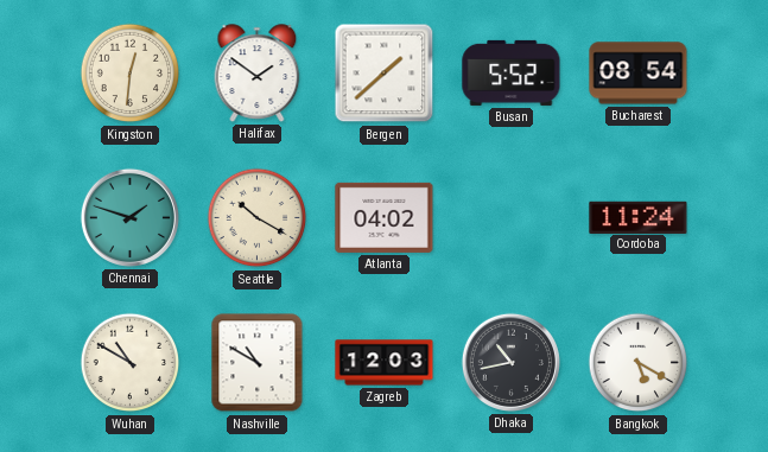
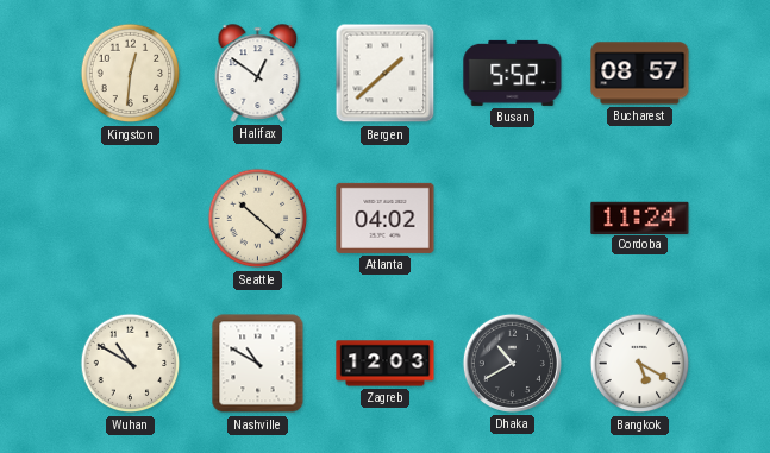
Halifax: 1:51 -> 12:51
Bucharest: 08:54 -> 08:57
Chennai: 1:48 -> none
Seattle: 10:20 -> 10:22
Dhaka: 10:43 -> 10:40
